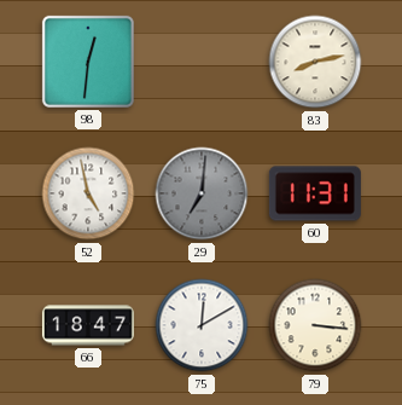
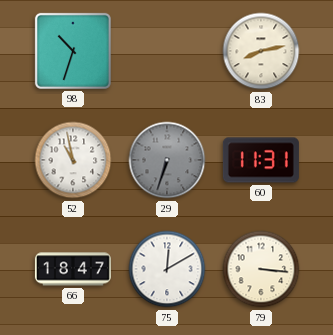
98: 12:31 -> 10:33
52: 4:58 -> 10:58
29: 7:01 -> 6:33
